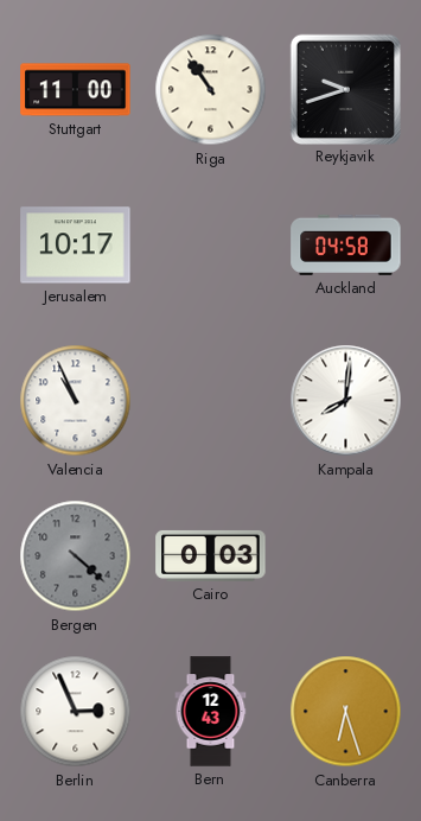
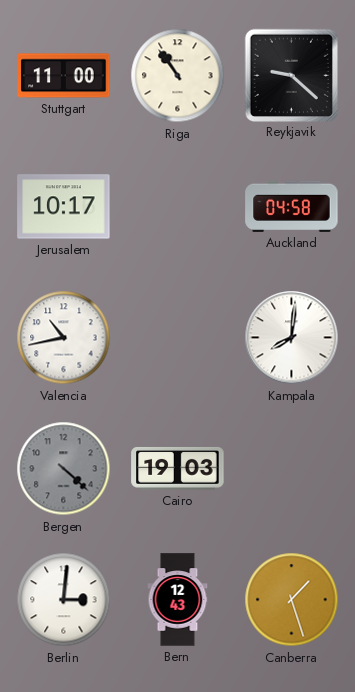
Reykjavik: 9:42 -> 9:22
Valencia: 10:56 -> 10:43
Cairo: 0:03 -> 19:03
Berlin: 2:56 -> 3:01
Canberra: 6:27 -> 1:27
